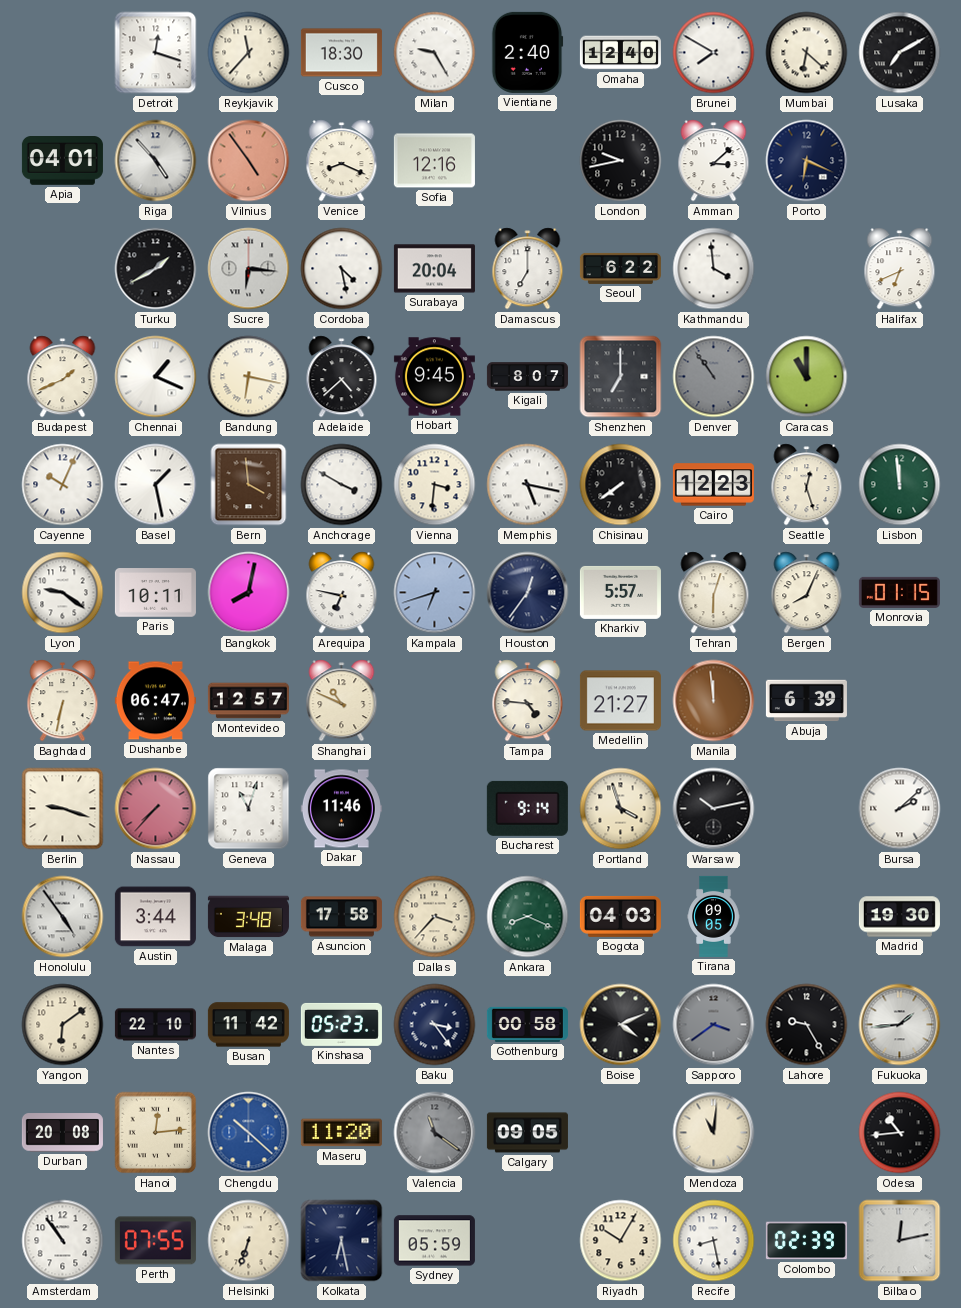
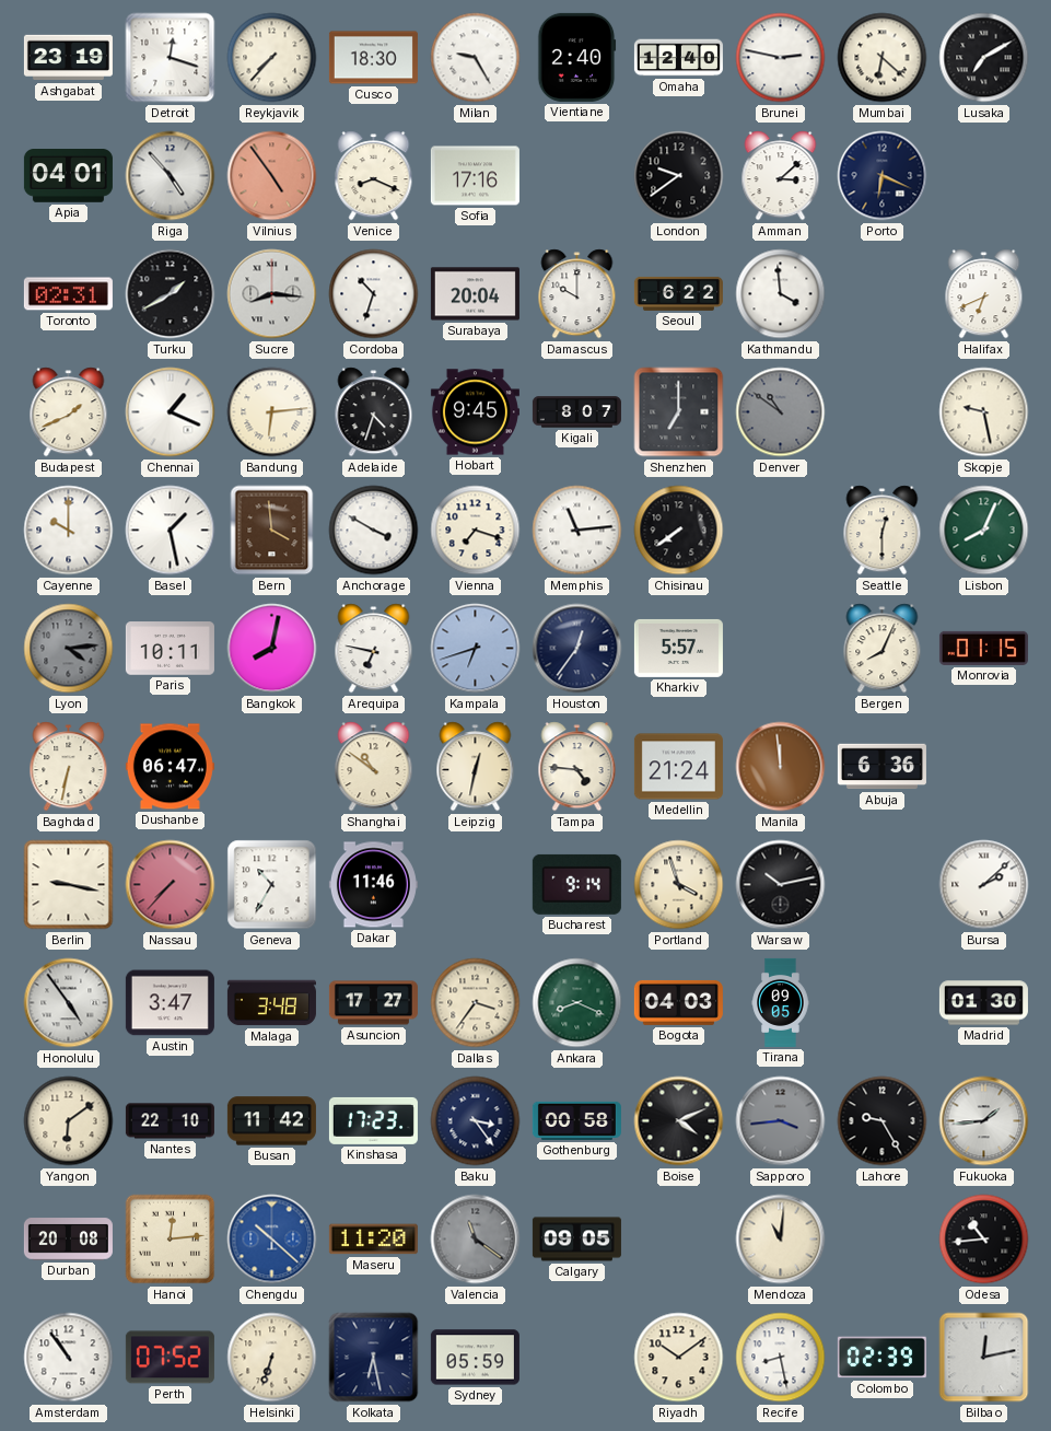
Ashgabat: none -> 23:19
Reykjavik: 11:37 -> 7:37
Brunei: 7:50 -> 2:47
Sofia: 12:16 -> 17:16
London: 9:43 -> 9:39
Toronto: none -> 02:31
Sucre: 6:16 -> 8:16
Cordoba: 4:28 -> 10:33
Damascus: 7:00 -> 10:00
Bandung: 6:17 -> 6:14
Adelaide: 4:38 -> 4:33
Denver: 10:54 -> 10:51
Caracas: 11:00 -> none
Skopje: none -> 9:28
Cayenne: 10:04 -> 10:00
Vienna: 3:31 -> 7:18
Memphis: 5:17 -> 11:14
Cairo: 12:23 -> none
Seattle: 12:27 -> 12:30
Lisbon: 11:59 -> 8:04
Lyon: 9:21 -> 4:14
Lyon dial: white -> grey
Tehran: 6:03 -> none
Montevideo: 12:57 -> none
Shanghai: 10:49 -> 10:51
Leipzig: none -> 12:32
Medellin: 21:27 -> 21:24
Abuja: 6:39 -> 6:36
Berlin: 9:18 -> 9:17
Geneva: 11:03 -> 10:35
Austin: 3:44 -> 3:47
Asuncion: 17:58 -> 17:27
Dallas: 3:37 -> 3:36
Madrid: 19:30 -> 01:30
Kinshasa: 05:23 -> 17:23
Sapporo: 3:39 -> 3:44
Perth: 07:55 -> 07:52
Riyadh: 10:05 -> 10:09
